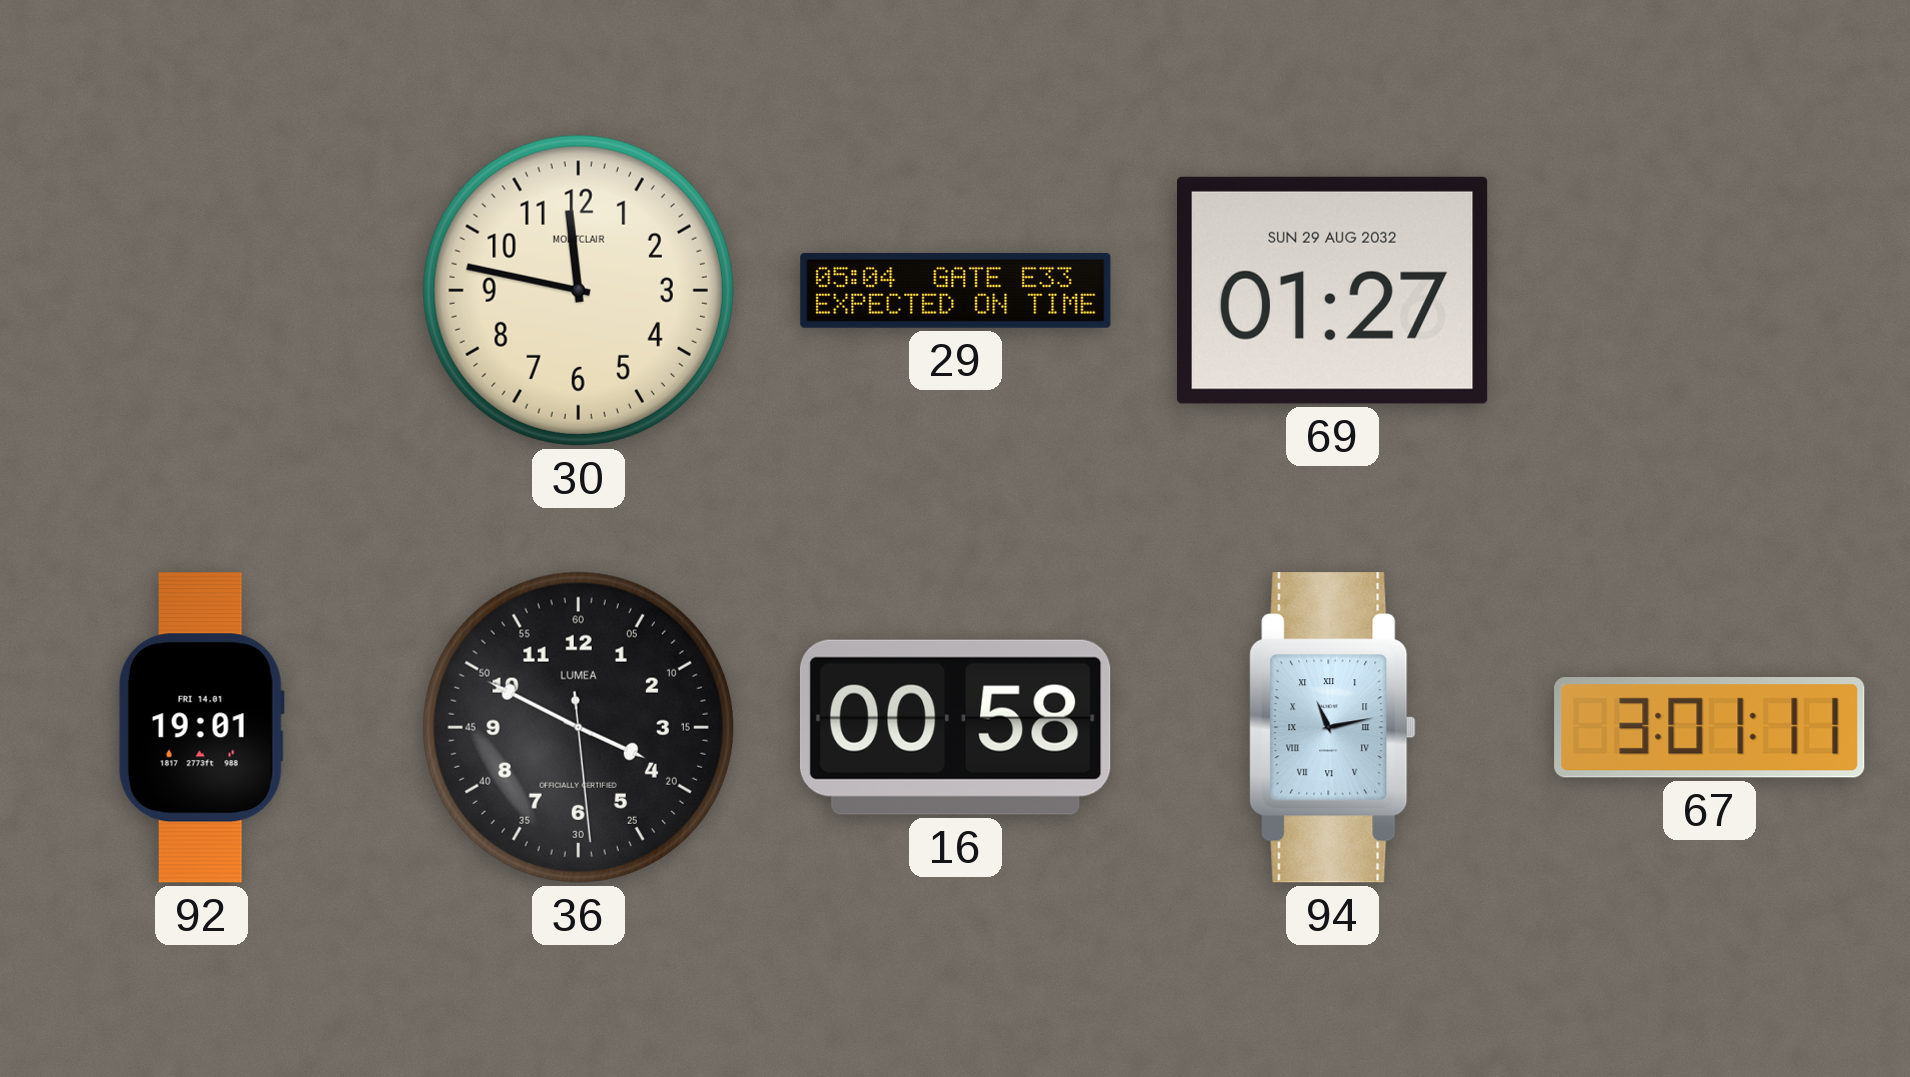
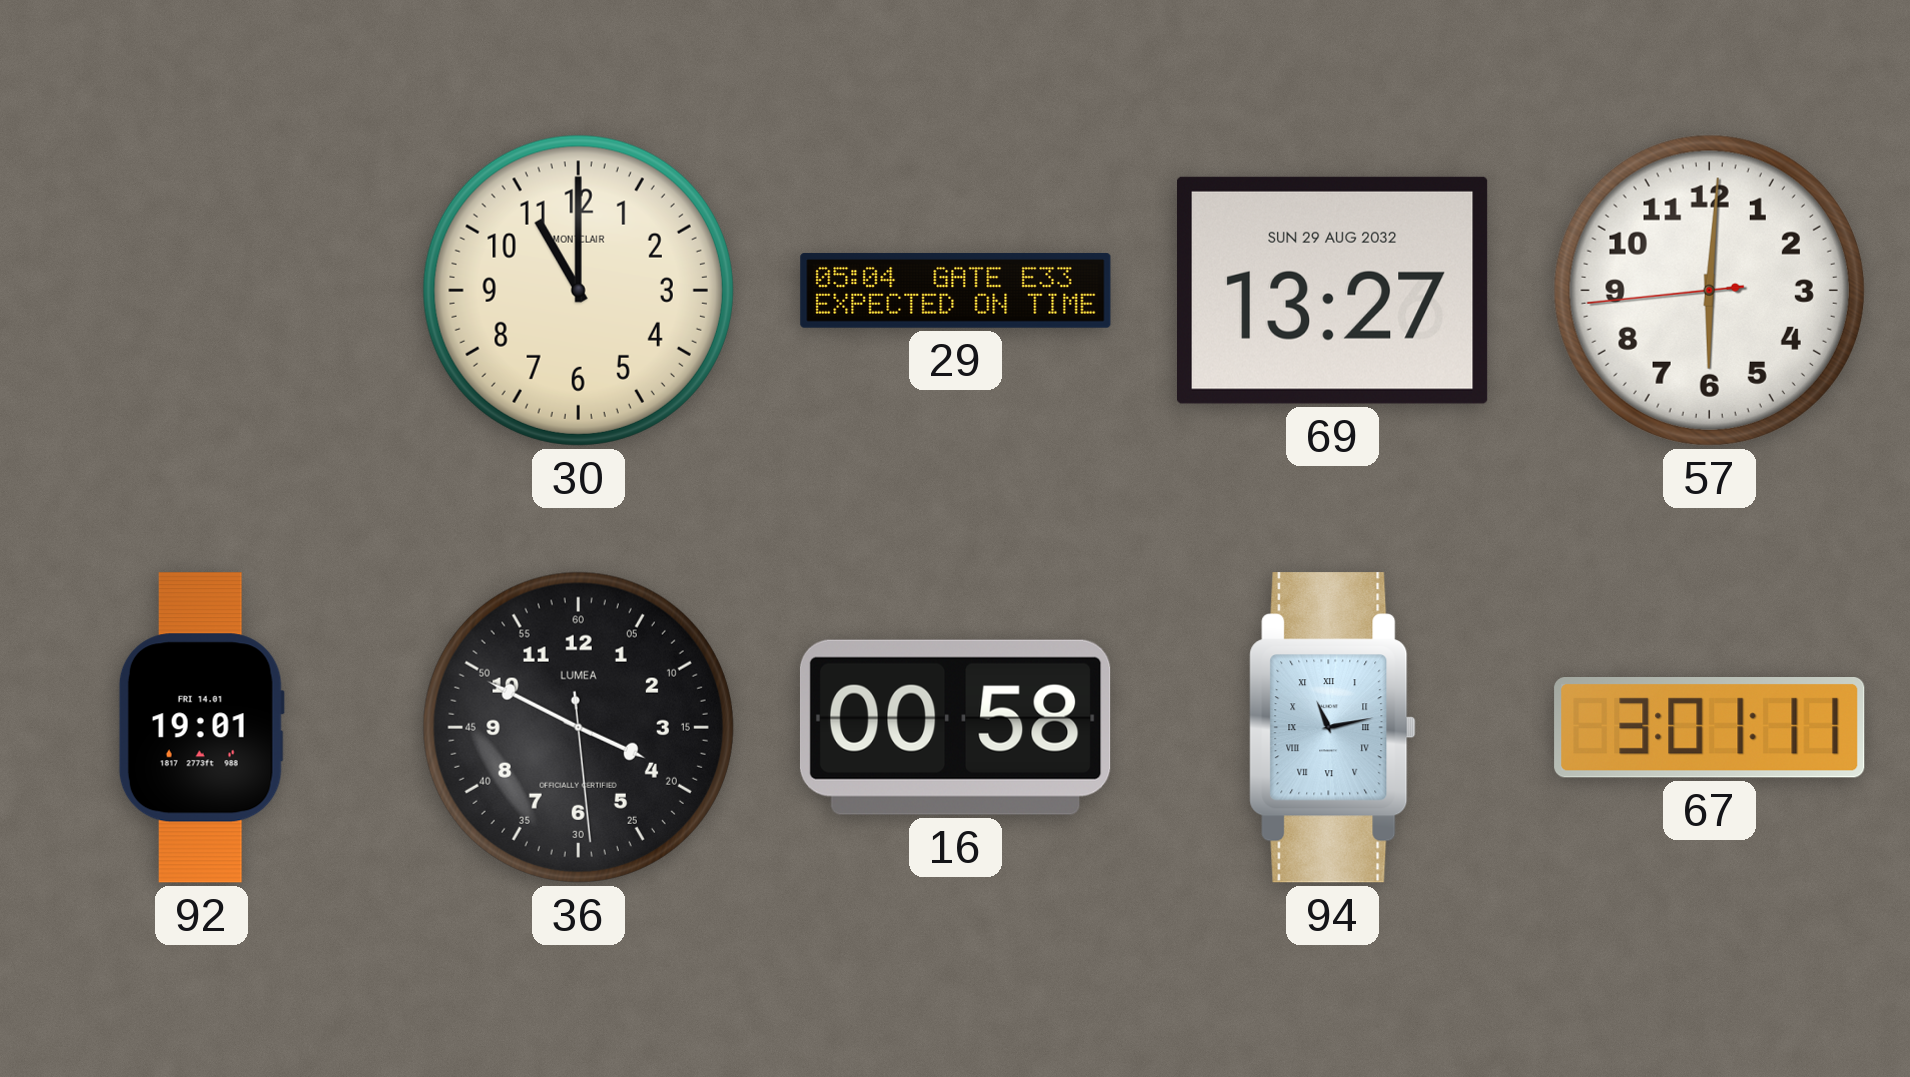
30: 11:47 -> 11:00
69: 01:27 -> 13:27
57: none -> 6:00
